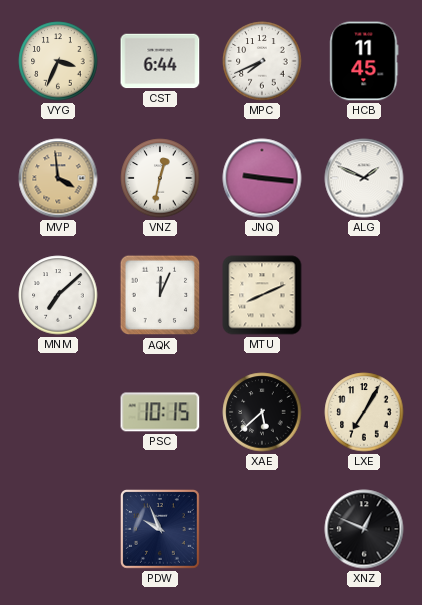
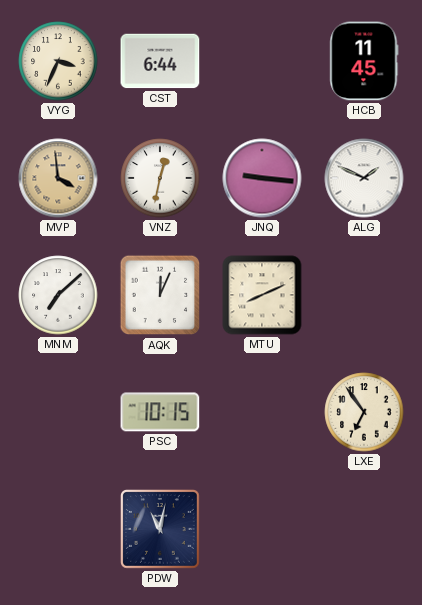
MPC: 7:41 -> none
XAE: 5:38 -> none
LXE: 7:05 -> 6:54
PDW: 9:56 -> 11:02
XNZ: 12:49 -> none
